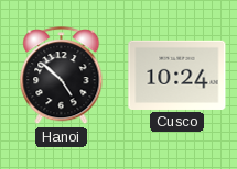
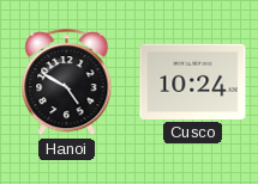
Hanoi: 4:52 -> 4:50
